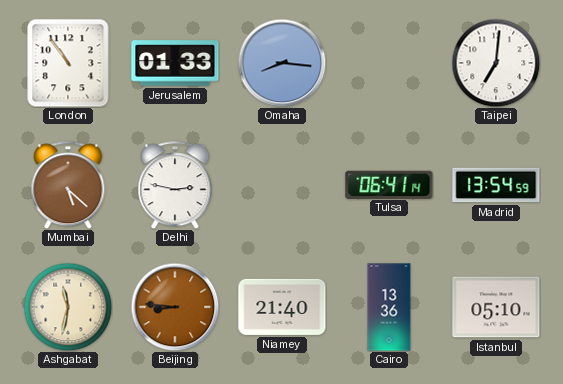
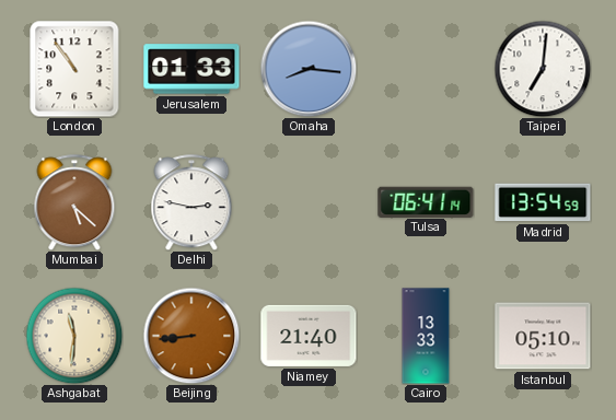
Ashgabat: 11:32 -> 11:31
Beijing: 8:46 -> 8:44
Cairo: 13:36 -> 13:33
